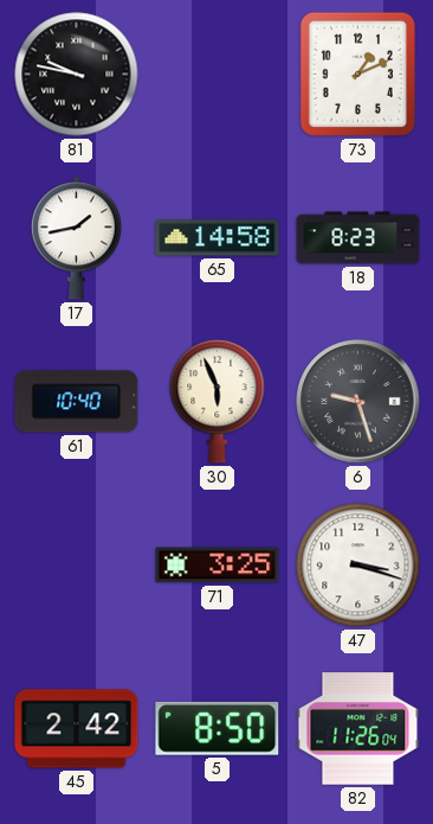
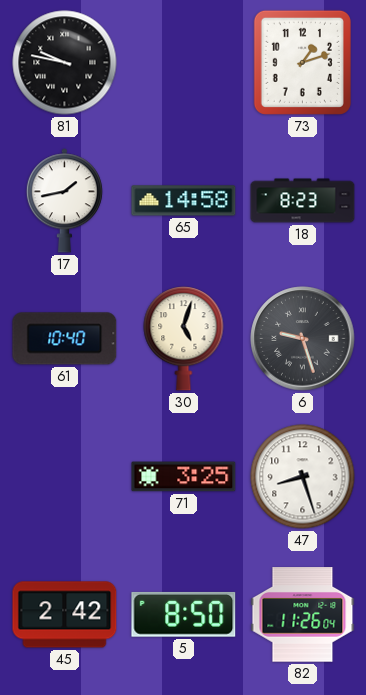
73: 1:11 -> 1:12
30: 5:56 -> 5:03
47: 3:18 -> 8:27
